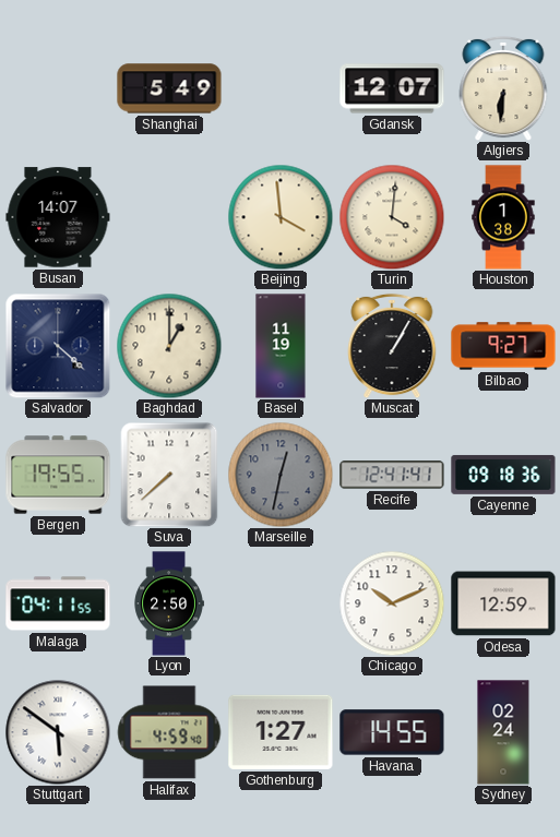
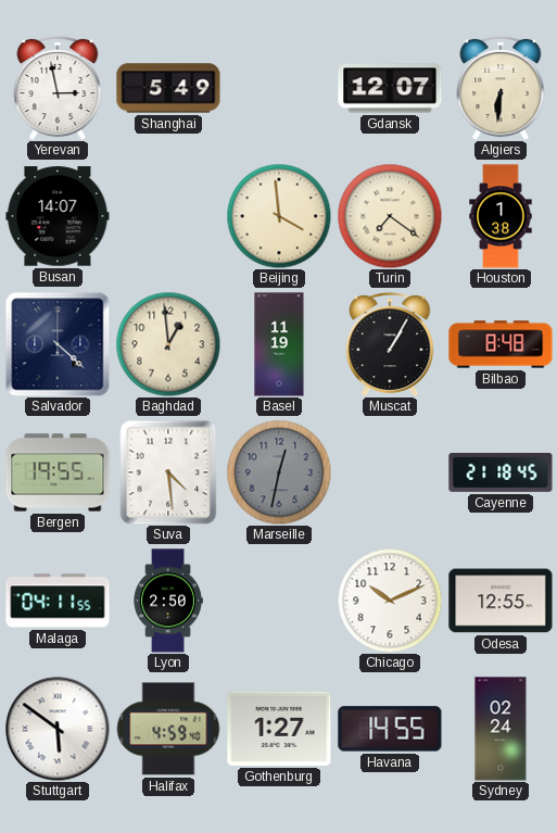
Yerevan: none -> 2:58
Turin: 4:01 -> 7:21
Baghdad: 1:00 -> 12:59
Bilbao: 9:27 -> 8:48
Suva: 7:38 -> 4:29
Recife: 12:41 -> none
Cayenne: 09:18 -> 21:18
Odesa: 12:59 -> 12:55
